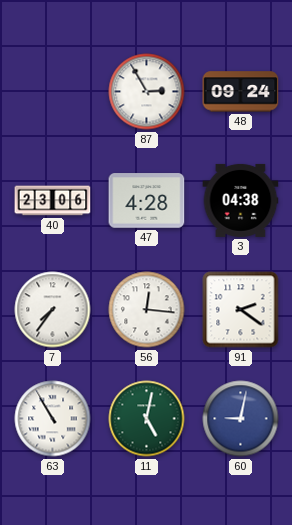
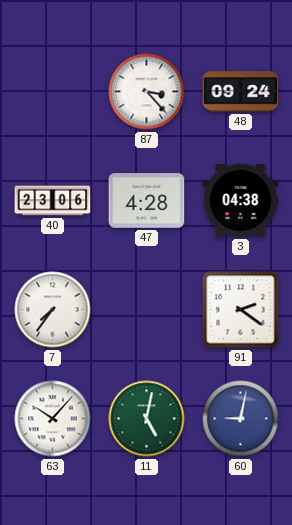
87: 2:55 -> 3:23
56: 12:16 -> none
63: 10:55 -> 10:07
